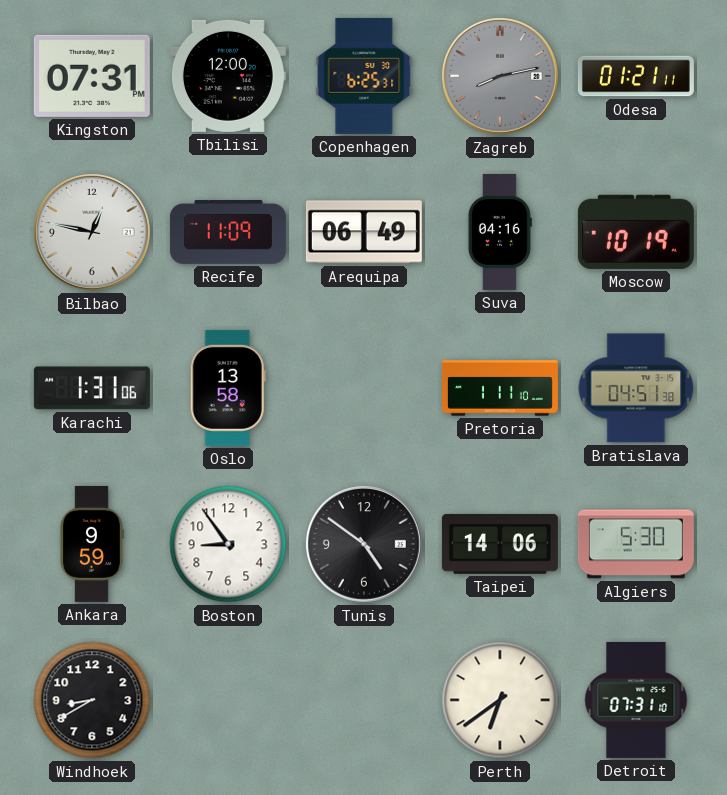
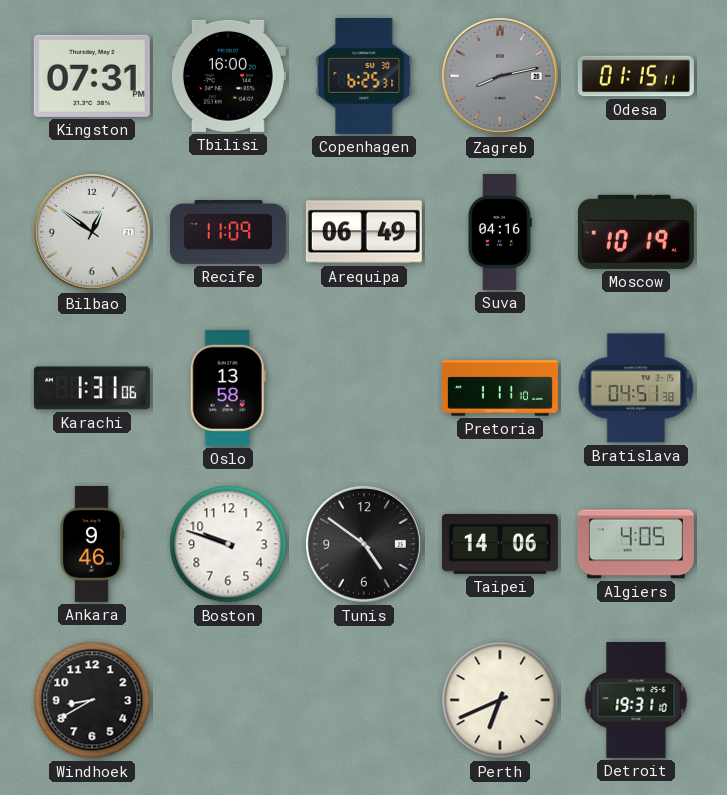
Tbilisi: 12:00 -> 16:00
Odesa: 01:21 -> 01:15
Bilbao: 12:47 -> 12:51
Ankara: 9:59 -> 9:46
Boston: 8:54 -> 9:48
Algiers: 5:30 -> 4:05
Perth: 6:39 -> 6:41
Detroit: 07:31 -> 19:31
